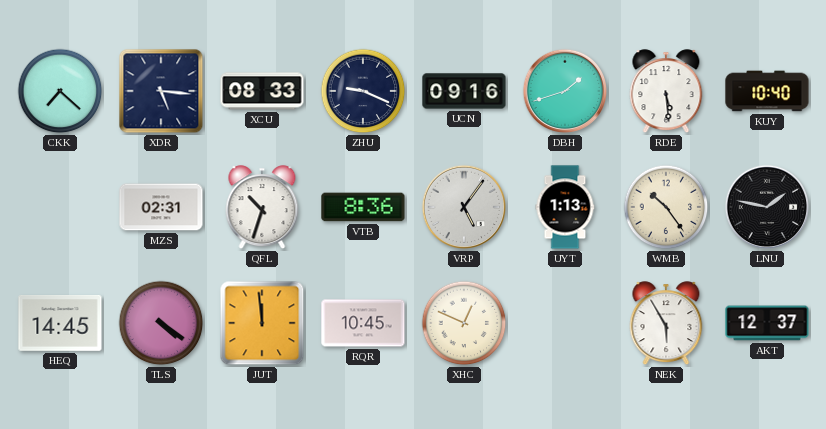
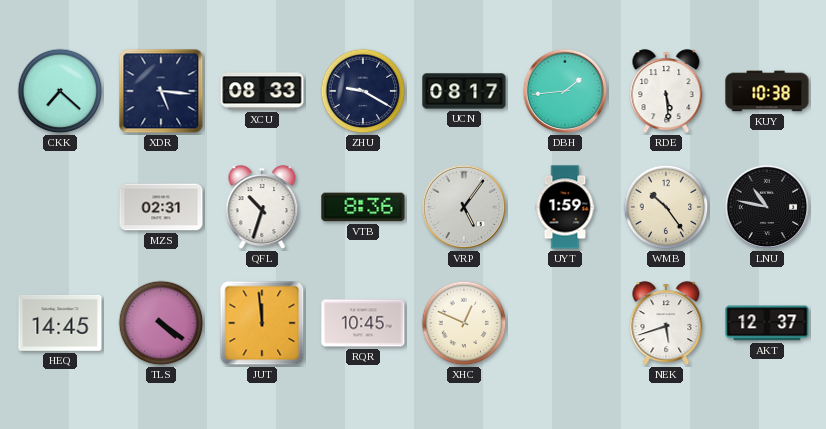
ZHU: 9:19 -> 9:20
UCN: 09:16 -> 08:17
DBH: 1:42 -> 1:44
KUY: 10:40 -> 10:38
UYT: 1:13 -> 1:59
LNU: 1:47 -> 10:47
NEK: 5:55 -> 5:42
